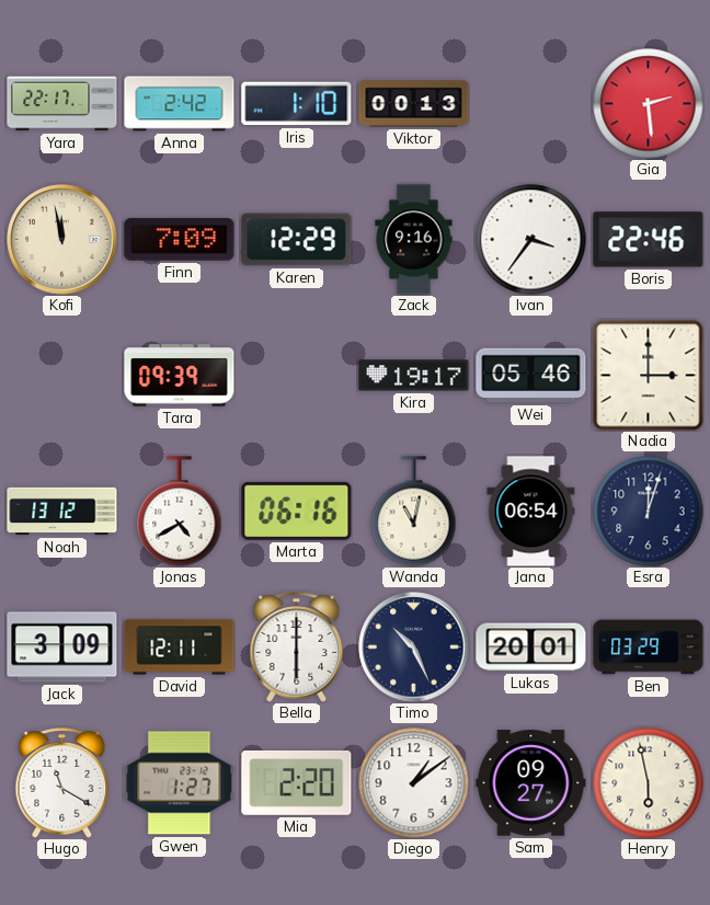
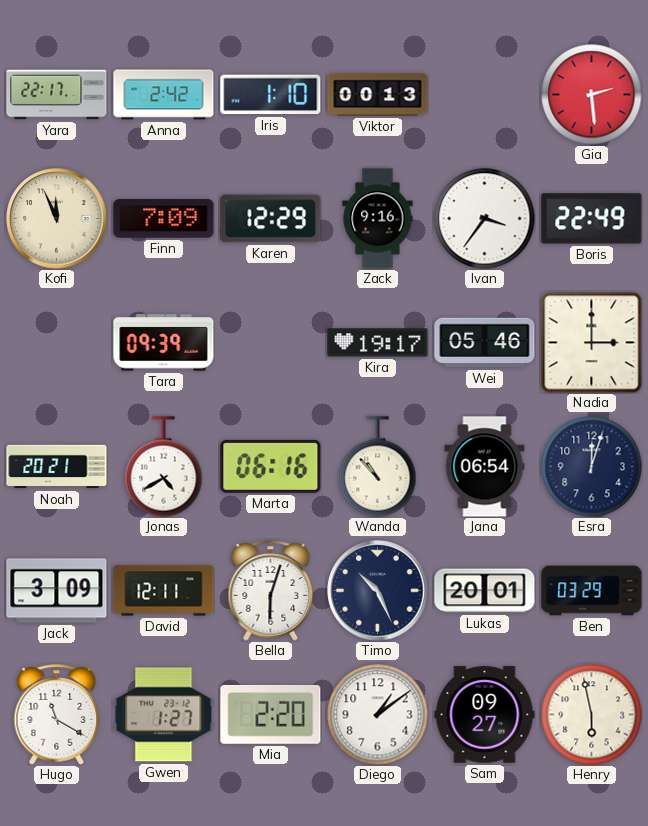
Kofi: 11:58 -> 11:56
Boris: 22:46 -> 22:49
Noah: 13:12 -> 20:21
Wanda: 11:02 -> 10:53
Bella: 6:00 -> 6:03
